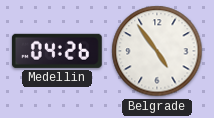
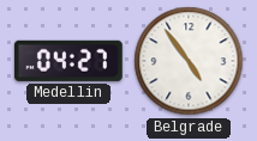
Medellin: 04:26 -> 04:27
